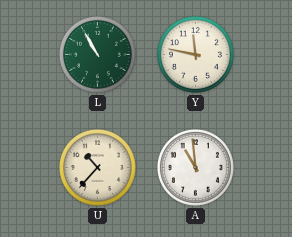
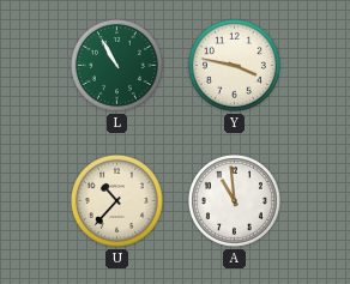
Y: 11:47 -> 3:47
